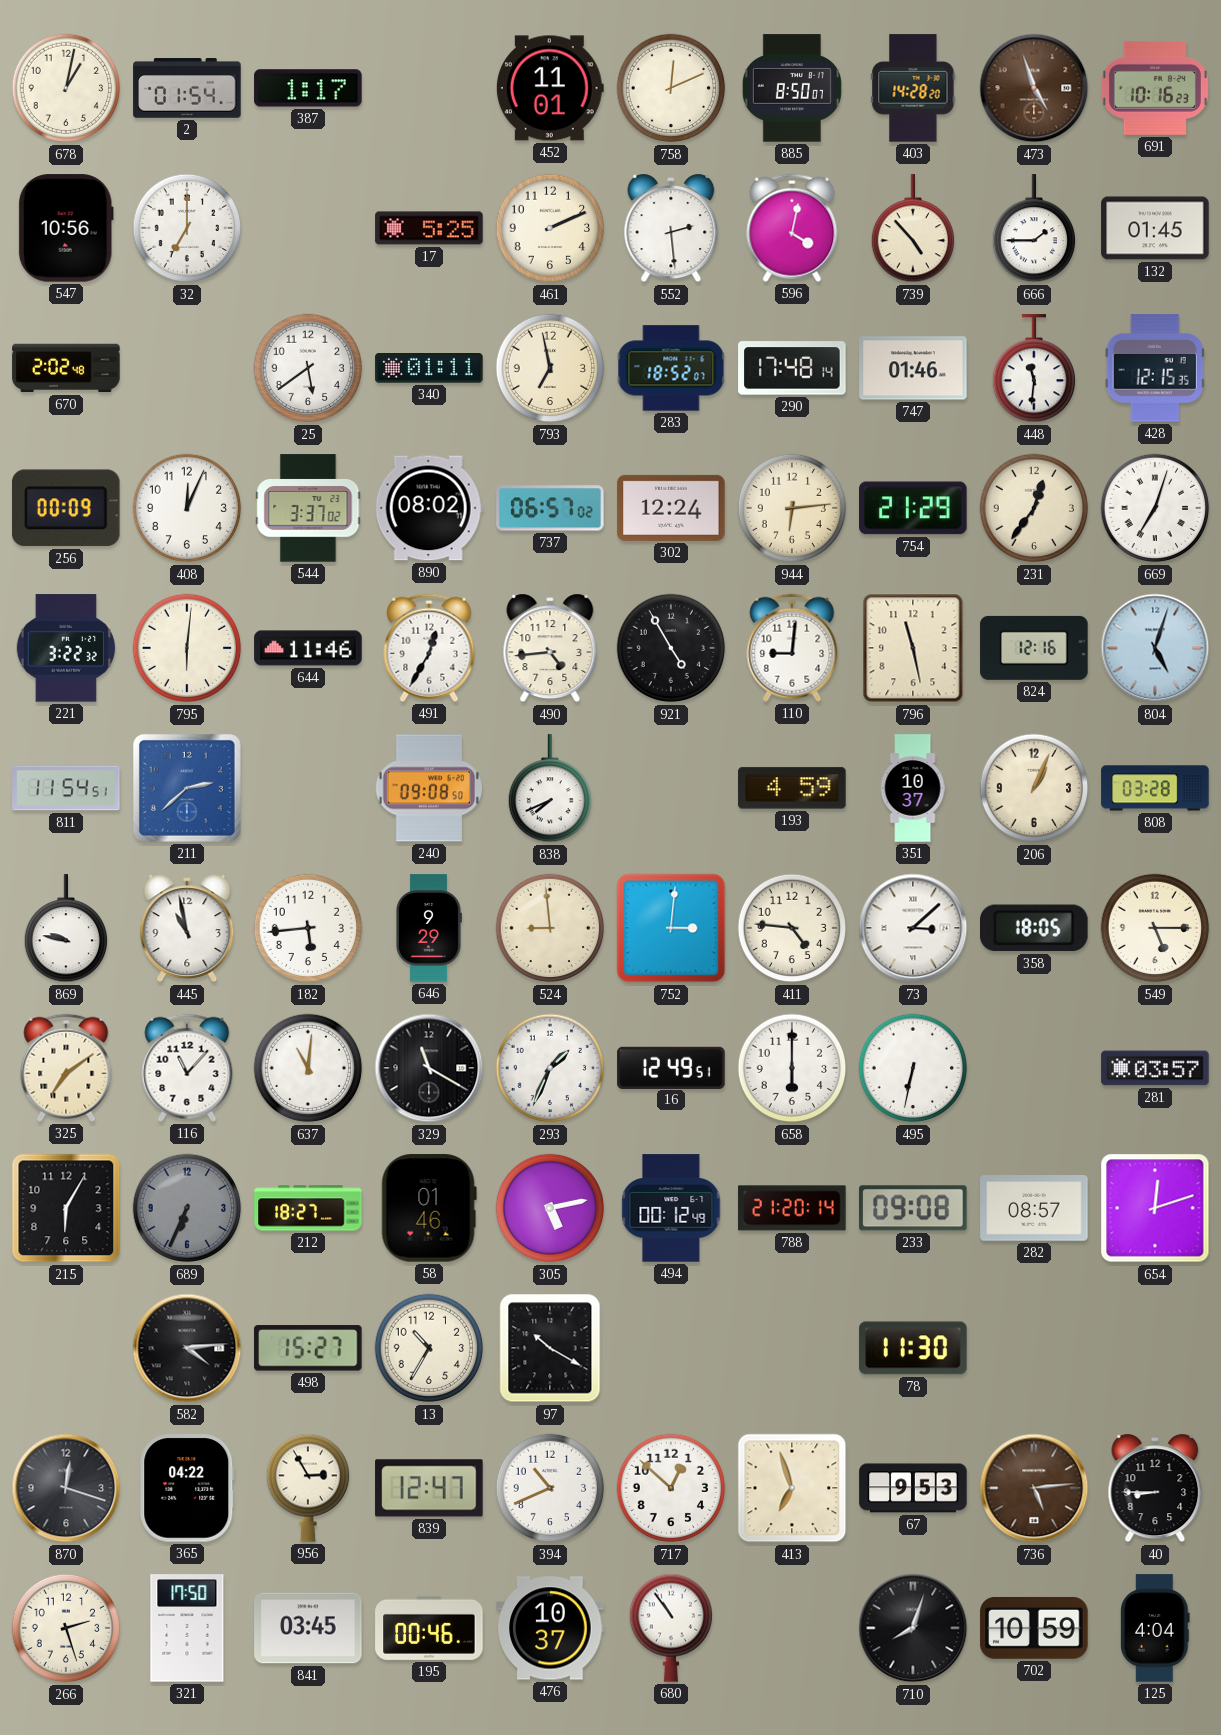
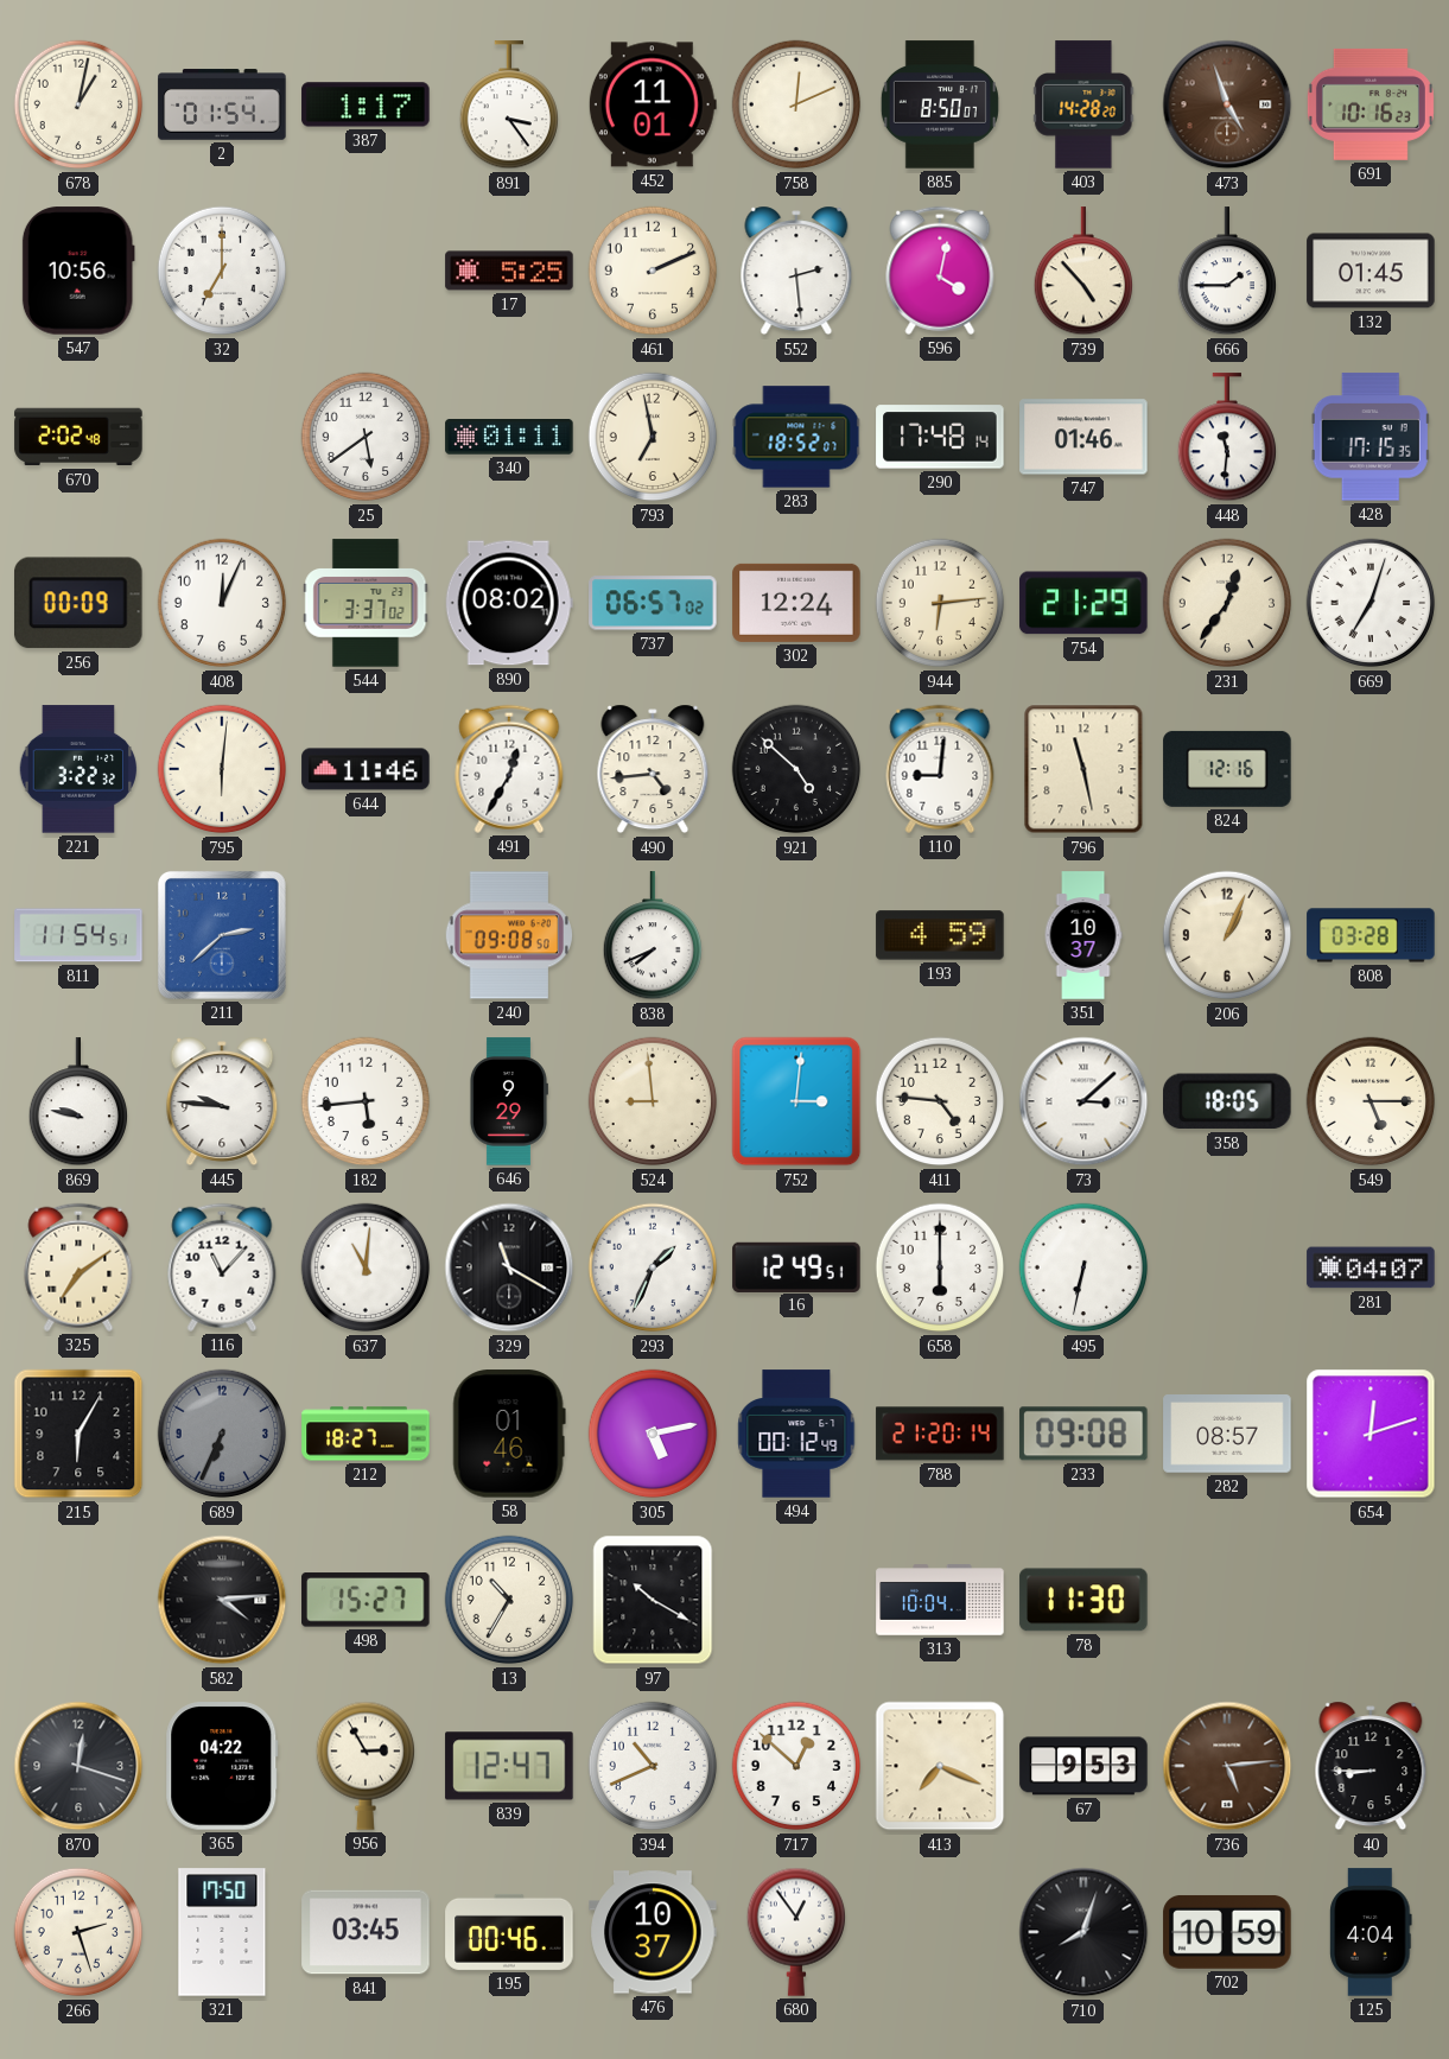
891: none -> 3:24
428: 12:15 -> 17:15
921: 4:55 -> 4:52
804: 5:03 -> none
445: 10:58 -> 9:46
281: 03:57 -> 04:07
313: none -> 10:04
413: 6:57 -> 7:19
680: 10:54 -> 12:54
